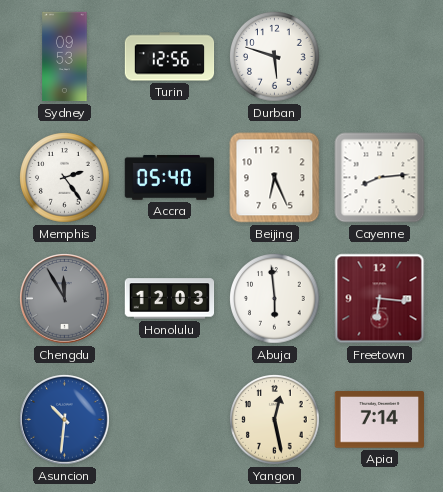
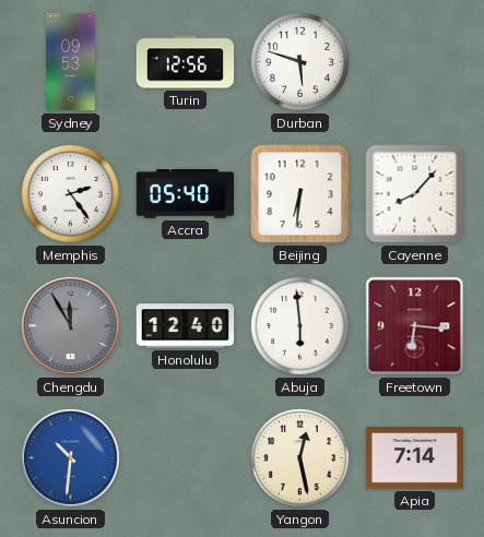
Beijing: 6:26 -> 6:31
Cayenne: 8:14 -> 8:07
Honolulu: 12:03 -> 12:40
